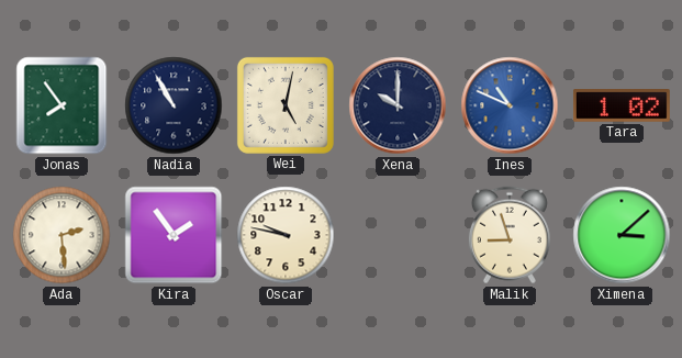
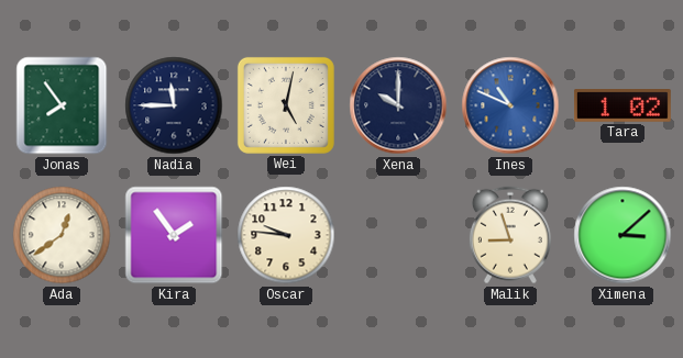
Nadia: 10:55 -> 11:45
Ada: 2:29 -> 12:39
Oscar: 9:47 -> 9:46
